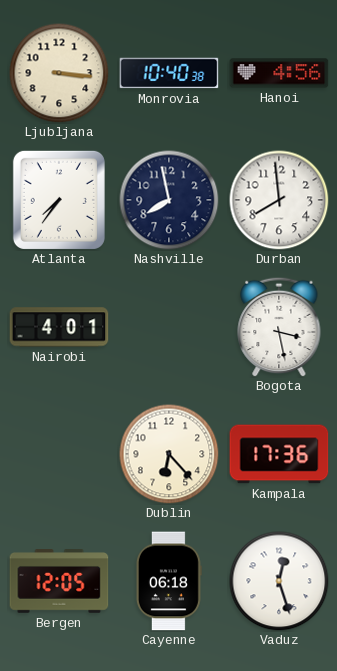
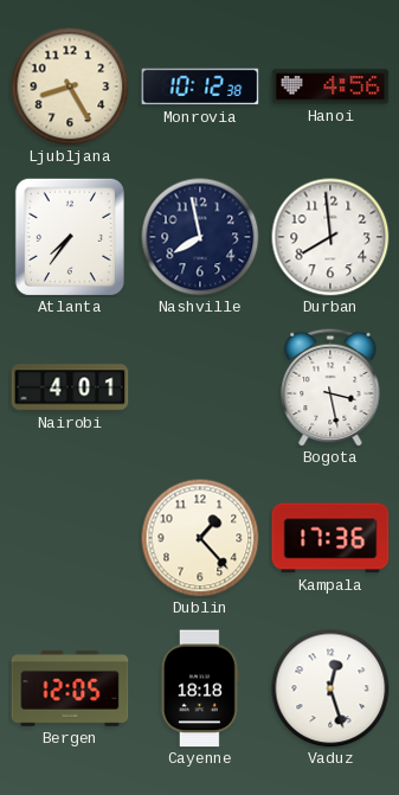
Ljubljana: 3:16 -> 8:25
Monrovia: 10:40 -> 10:12
Dublin: 6:23 -> 1:23
Cayenne: 06:18 -> 18:18
